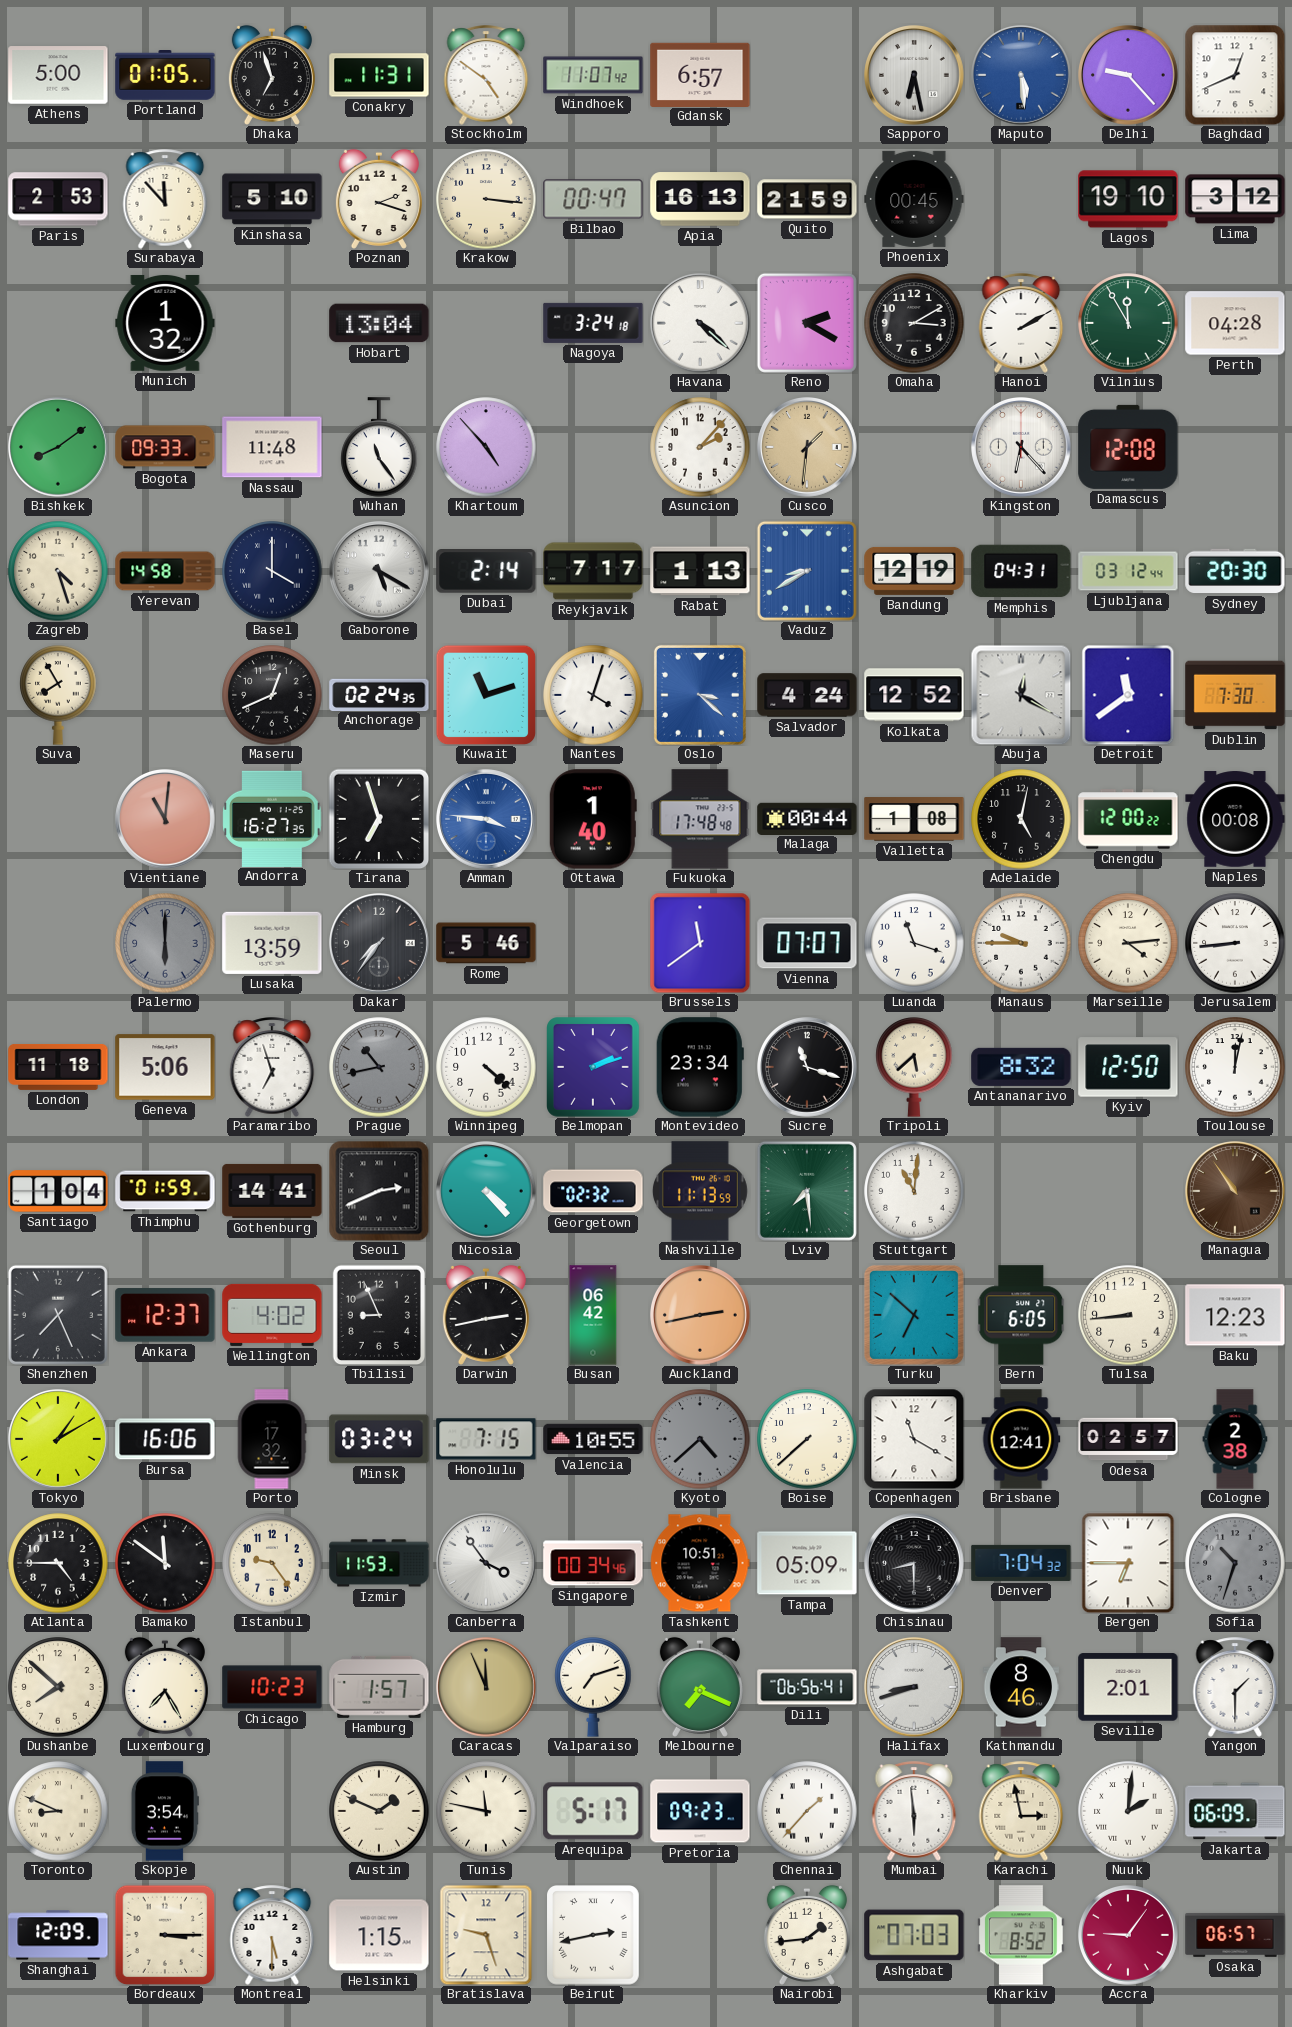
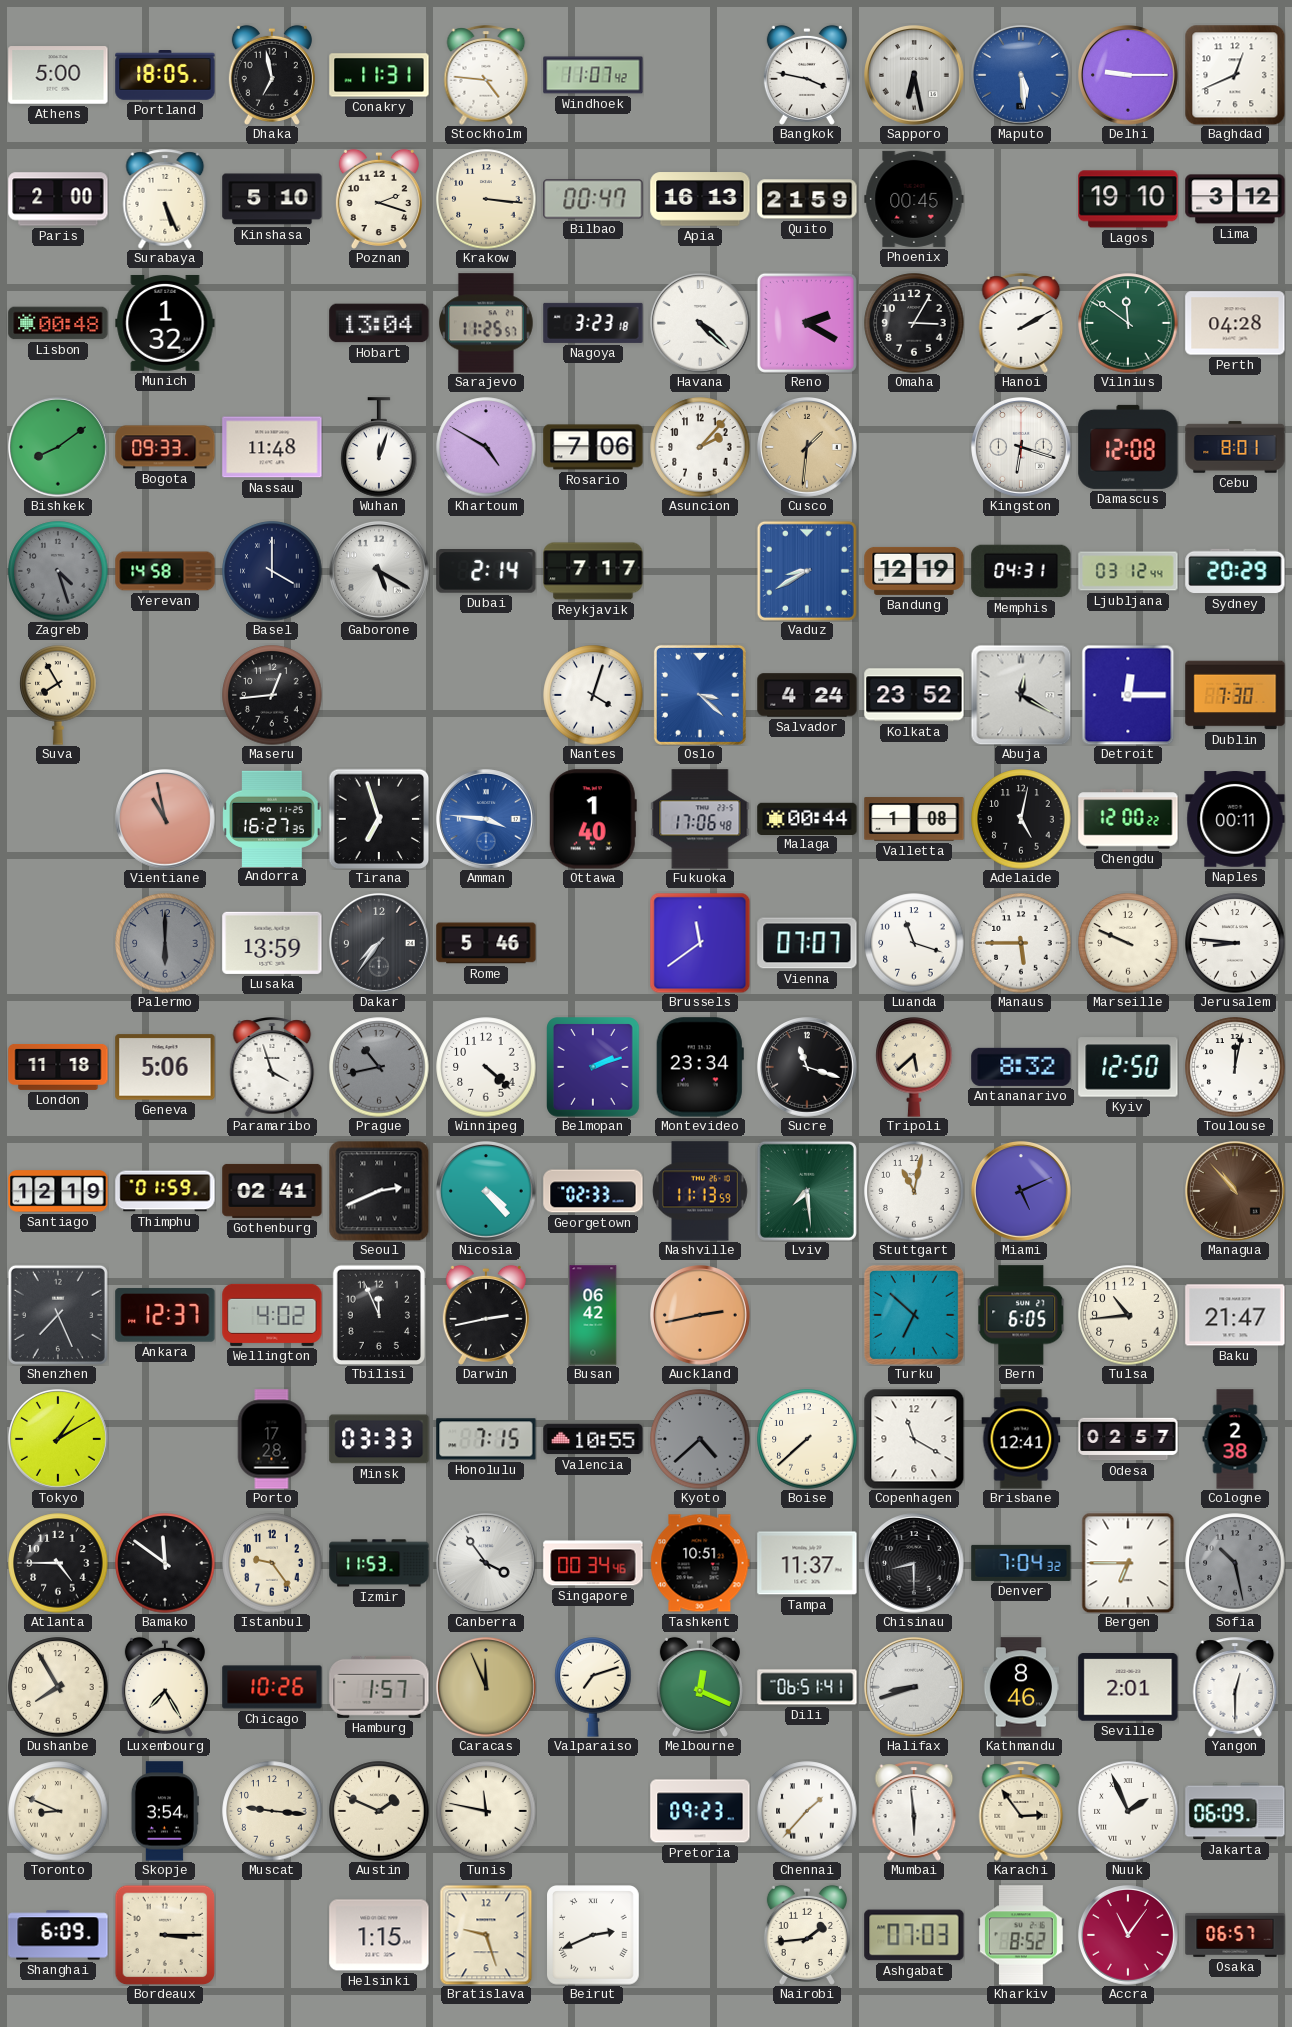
Portland: 01:05 -> 18:05
Dhaka: 6:57 -> 6:58
Stockholm: 4:51 -> 4:46
Gdansk: 6:57 -> none
Bangkok: none -> 3:47
Delhi: 9:23 -> 9:15
Paris: 2:53 -> 2:00
Surabaya: 11:53 -> 5:26
Lisbon: none -> 00:48
Sarajevo: none -> 11:25
Nagoya: 3:24 -> 3:23
Omaha: 3:10 -> 3:05
Vilnius: 11:55 -> 11:51
Wuhan: 11:24 -> 12:03
Khartoum: 4:53 -> 4:50
Rosario: none -> 7:06
Kingston: 6:23 -> 6:18
Cebu: none -> 8:01
Zagreb dial: cream -> grey
Rabat: 1:13 -> none
Sydney: 20:30 -> 20:29
Maseru: 12:41 -> 12:44
Anchorage: 02:24 -> none
Kuwait: 11:12 -> none
Kolkata: 12:52 -> 23:52
Detroit: 11:39 -> 12:15
Vientiane: 11:01 -> 10:58
Fukuoka: 17:48 -> 17:06
Naples: 00:08 -> 00:11
Manaus: 9:45 -> 5:45
Marseille: 4:14 -> 9:49
Jerusalem: 8:44 -> 8:46
Paramaribo: 6:57 -> 3:57
Santiago: 1:04 -> 12:19
Gothenburg: 14:41 -> 02:41
Georgetown: 02:32 -> 02:33
Stuttgart: 11:01 -> 11:02
Miami: none -> 5:11
Managua: 10:54 -> 10:53
Tbilisi: 8:56 -> 11:56
Tulsa: 8:44 -> 10:44
Baku: 12:23 -> 21:47
Bursa: 16:06 -> none
Porto: 17:32 -> 17:28
Minsk: 03:24 -> 03:33
Tampa: 05:09 -> 11:37
Sofia: 10:33 -> 10:28
Dushanbe: 7:52 -> 7:55
Chicago: 10:23 -> 10:26
Melbourne: 7:19 -> 12:19
Dili: 06:56 -> 06:51
Yangon: 1:30 -> 12:30
Muscat: none -> 9:16
Arequipa: 5:17 -> none
Karachi: 2:58 -> 2:54
Nuuk: 2:01 -> 1:56
Shanghai: 12:09 -> 6:09
Montreal: 5:30 -> none
Beirut: 2:43 -> 2:41
Accra: 9:06 -> 11:06
